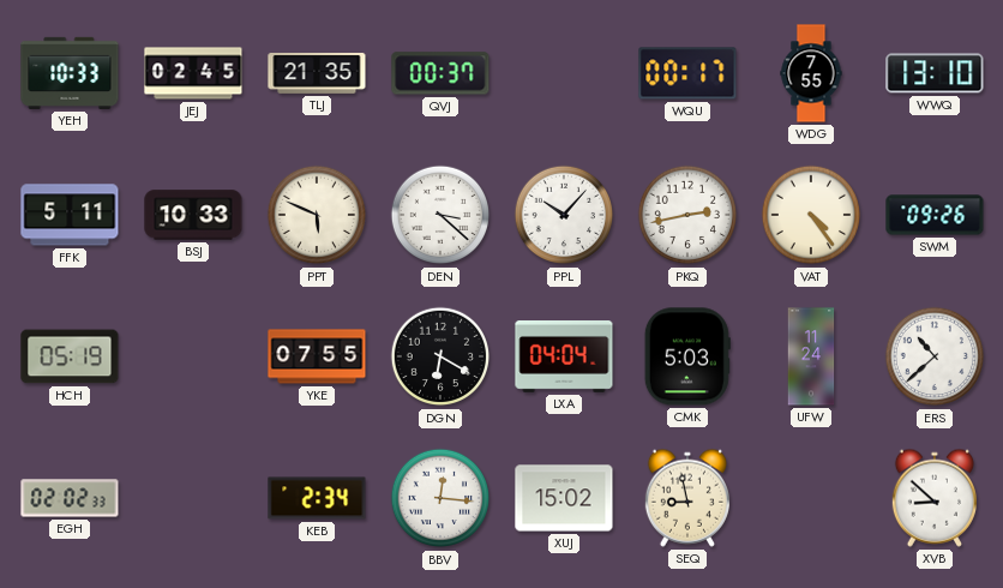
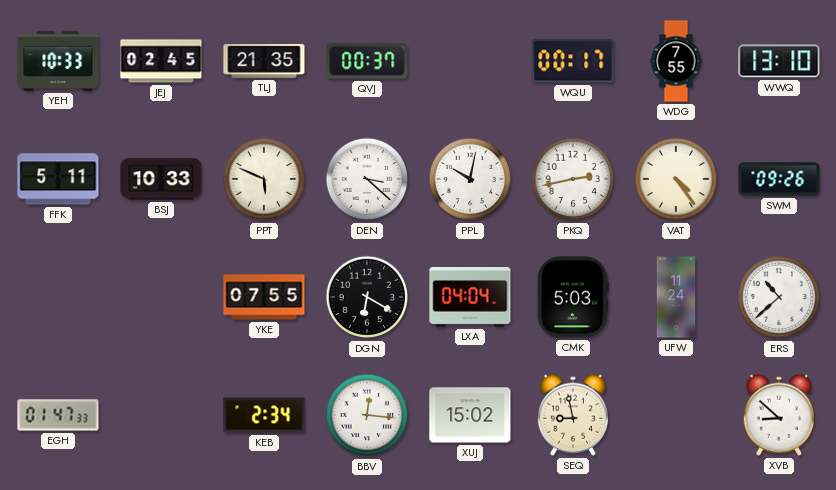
PPL: 10:07 -> 10:02
HCH: 05:19 -> none
EGH: 02:02 -> 01:47
